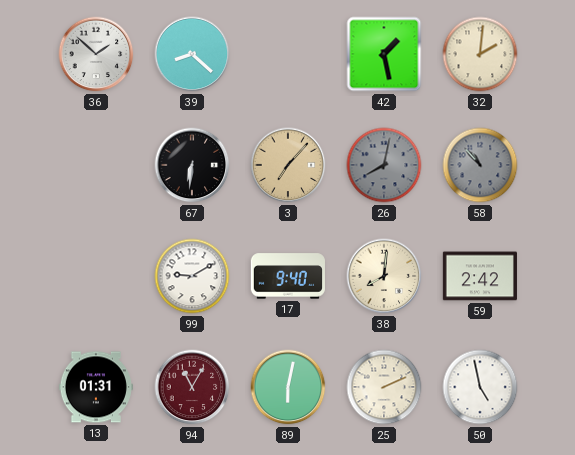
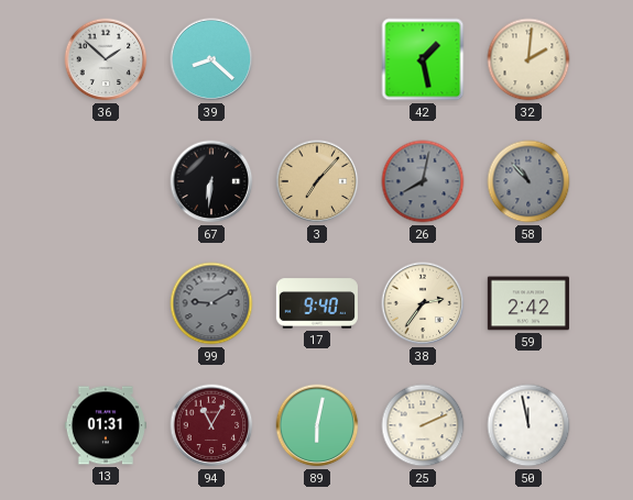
99 dial: white -> grey
38: 8:01 -> 2:36
50: 4:58 -> 11:58
